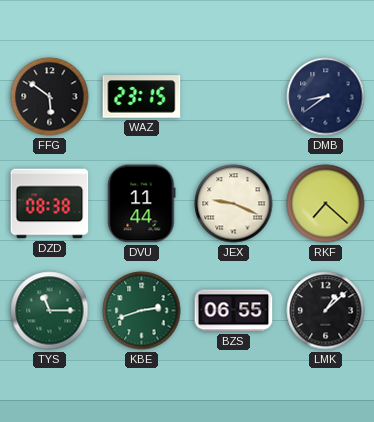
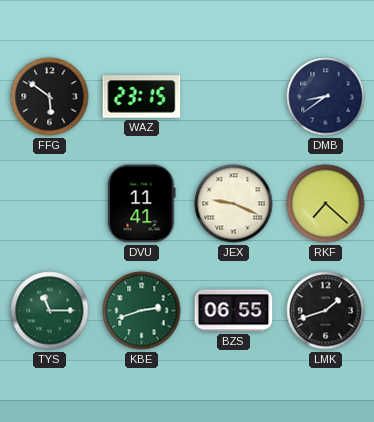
DZD: 08:38 -> none
DVU: 11:44 -> 11:41
LMK: 1:08 -> 1:42
